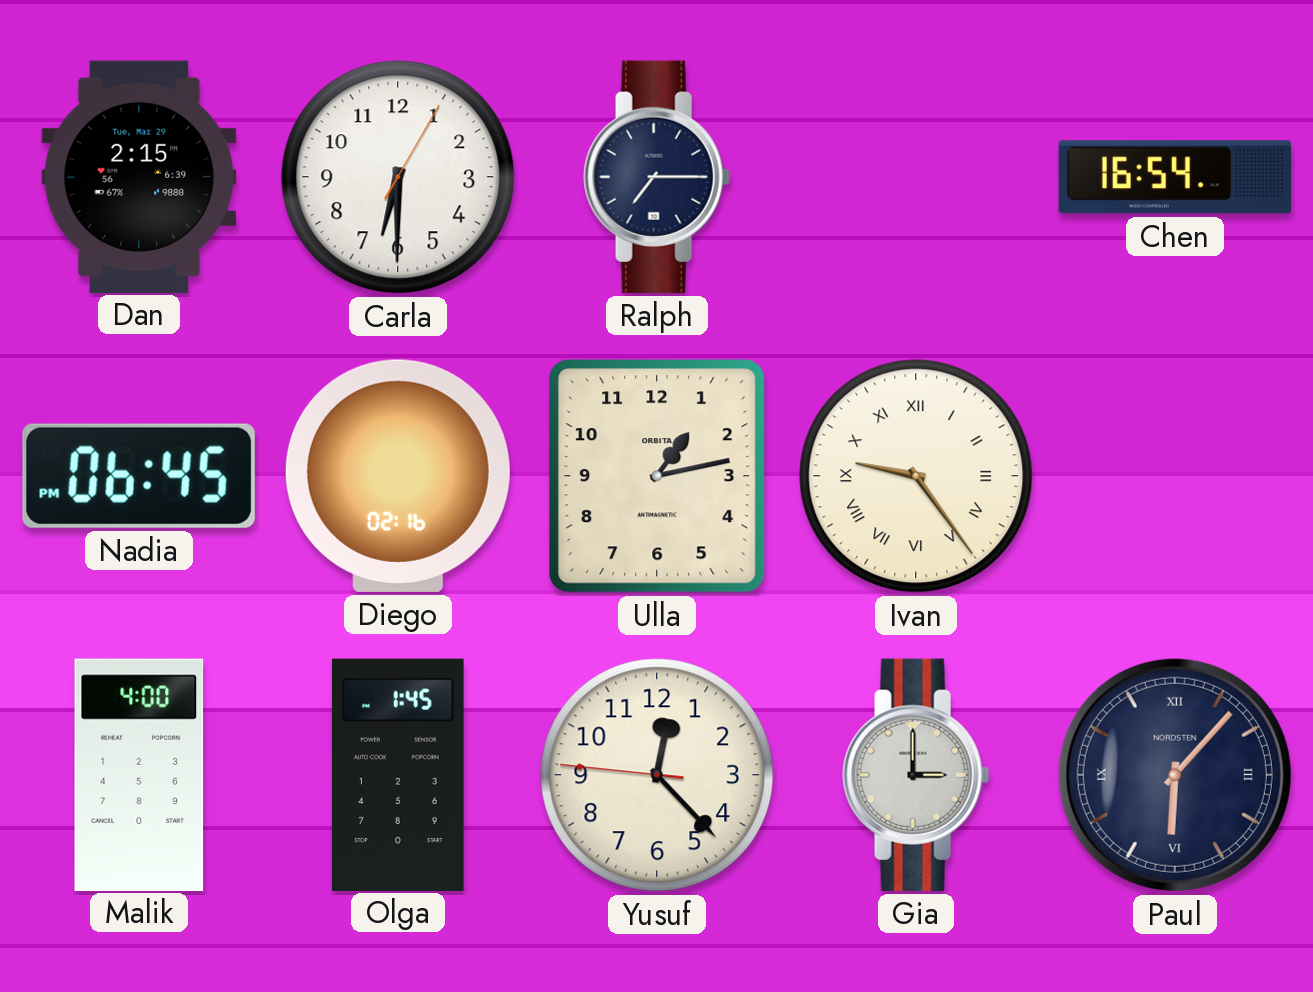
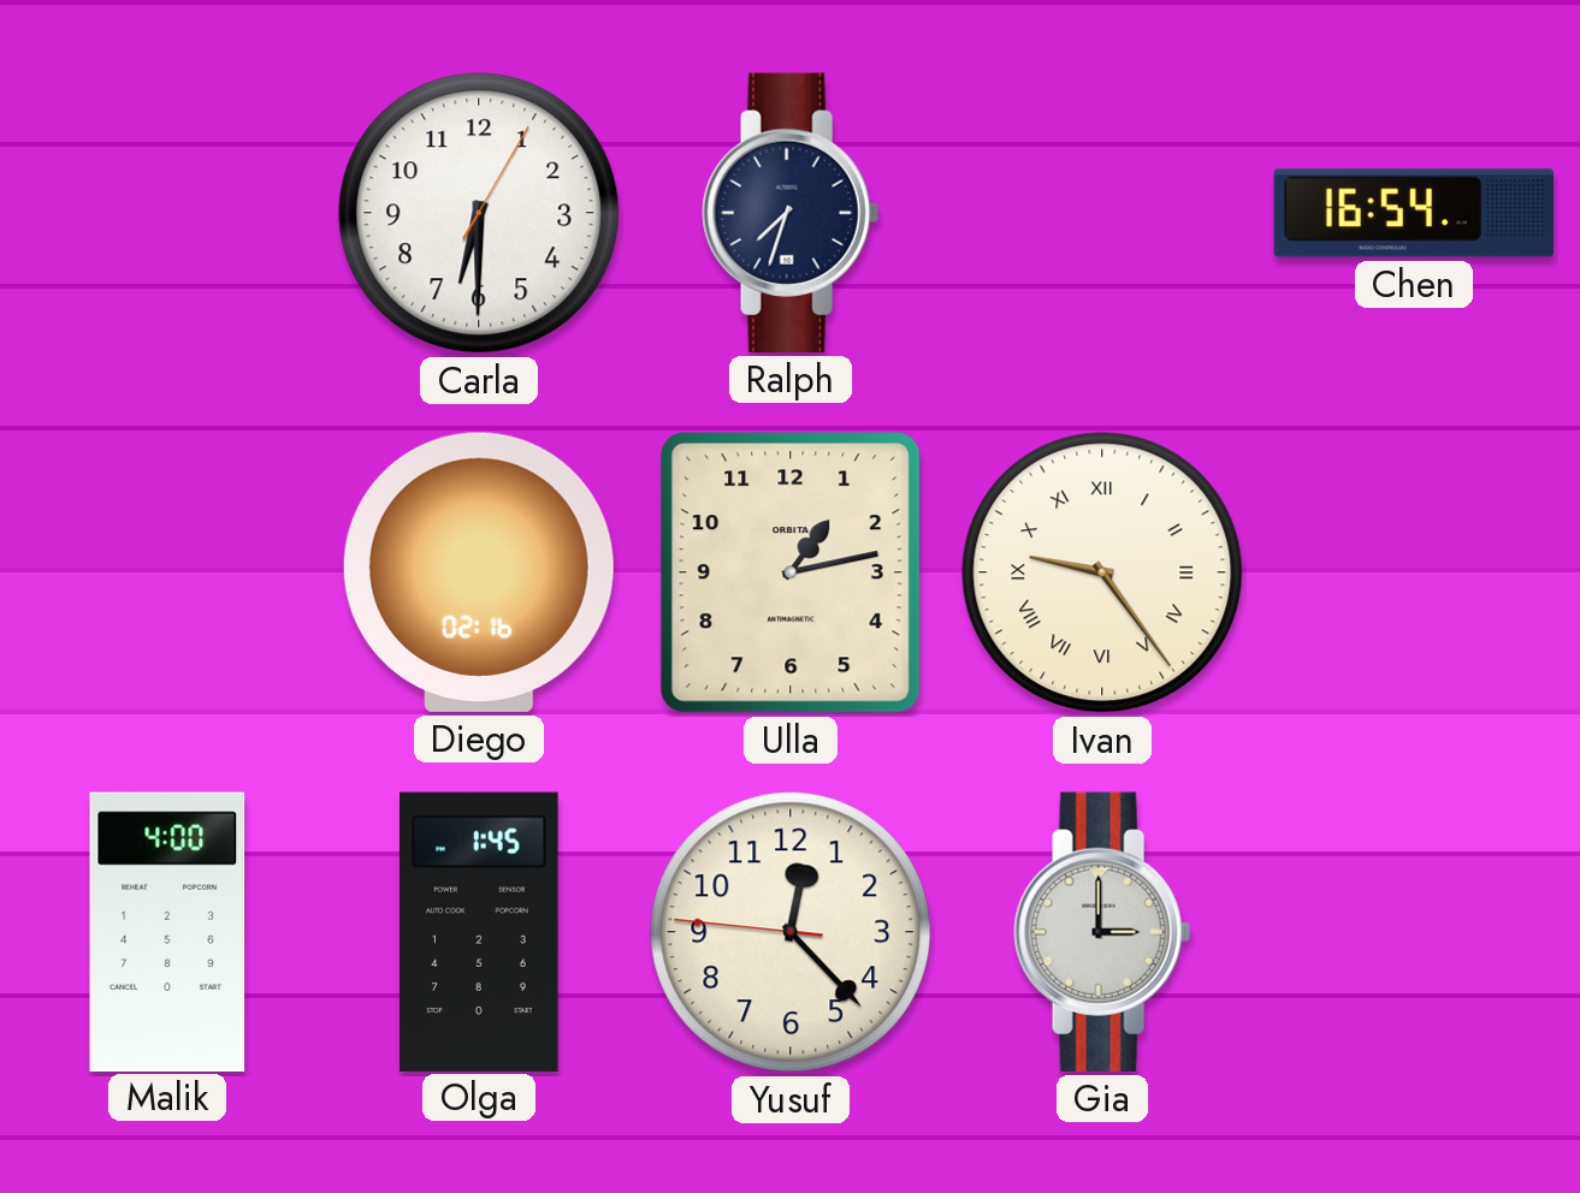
Dan: 2:15 -> none
Ralph: 7:15 -> 7:33
Nadia: 06:45 -> none
Paul: 6:07 -> none
